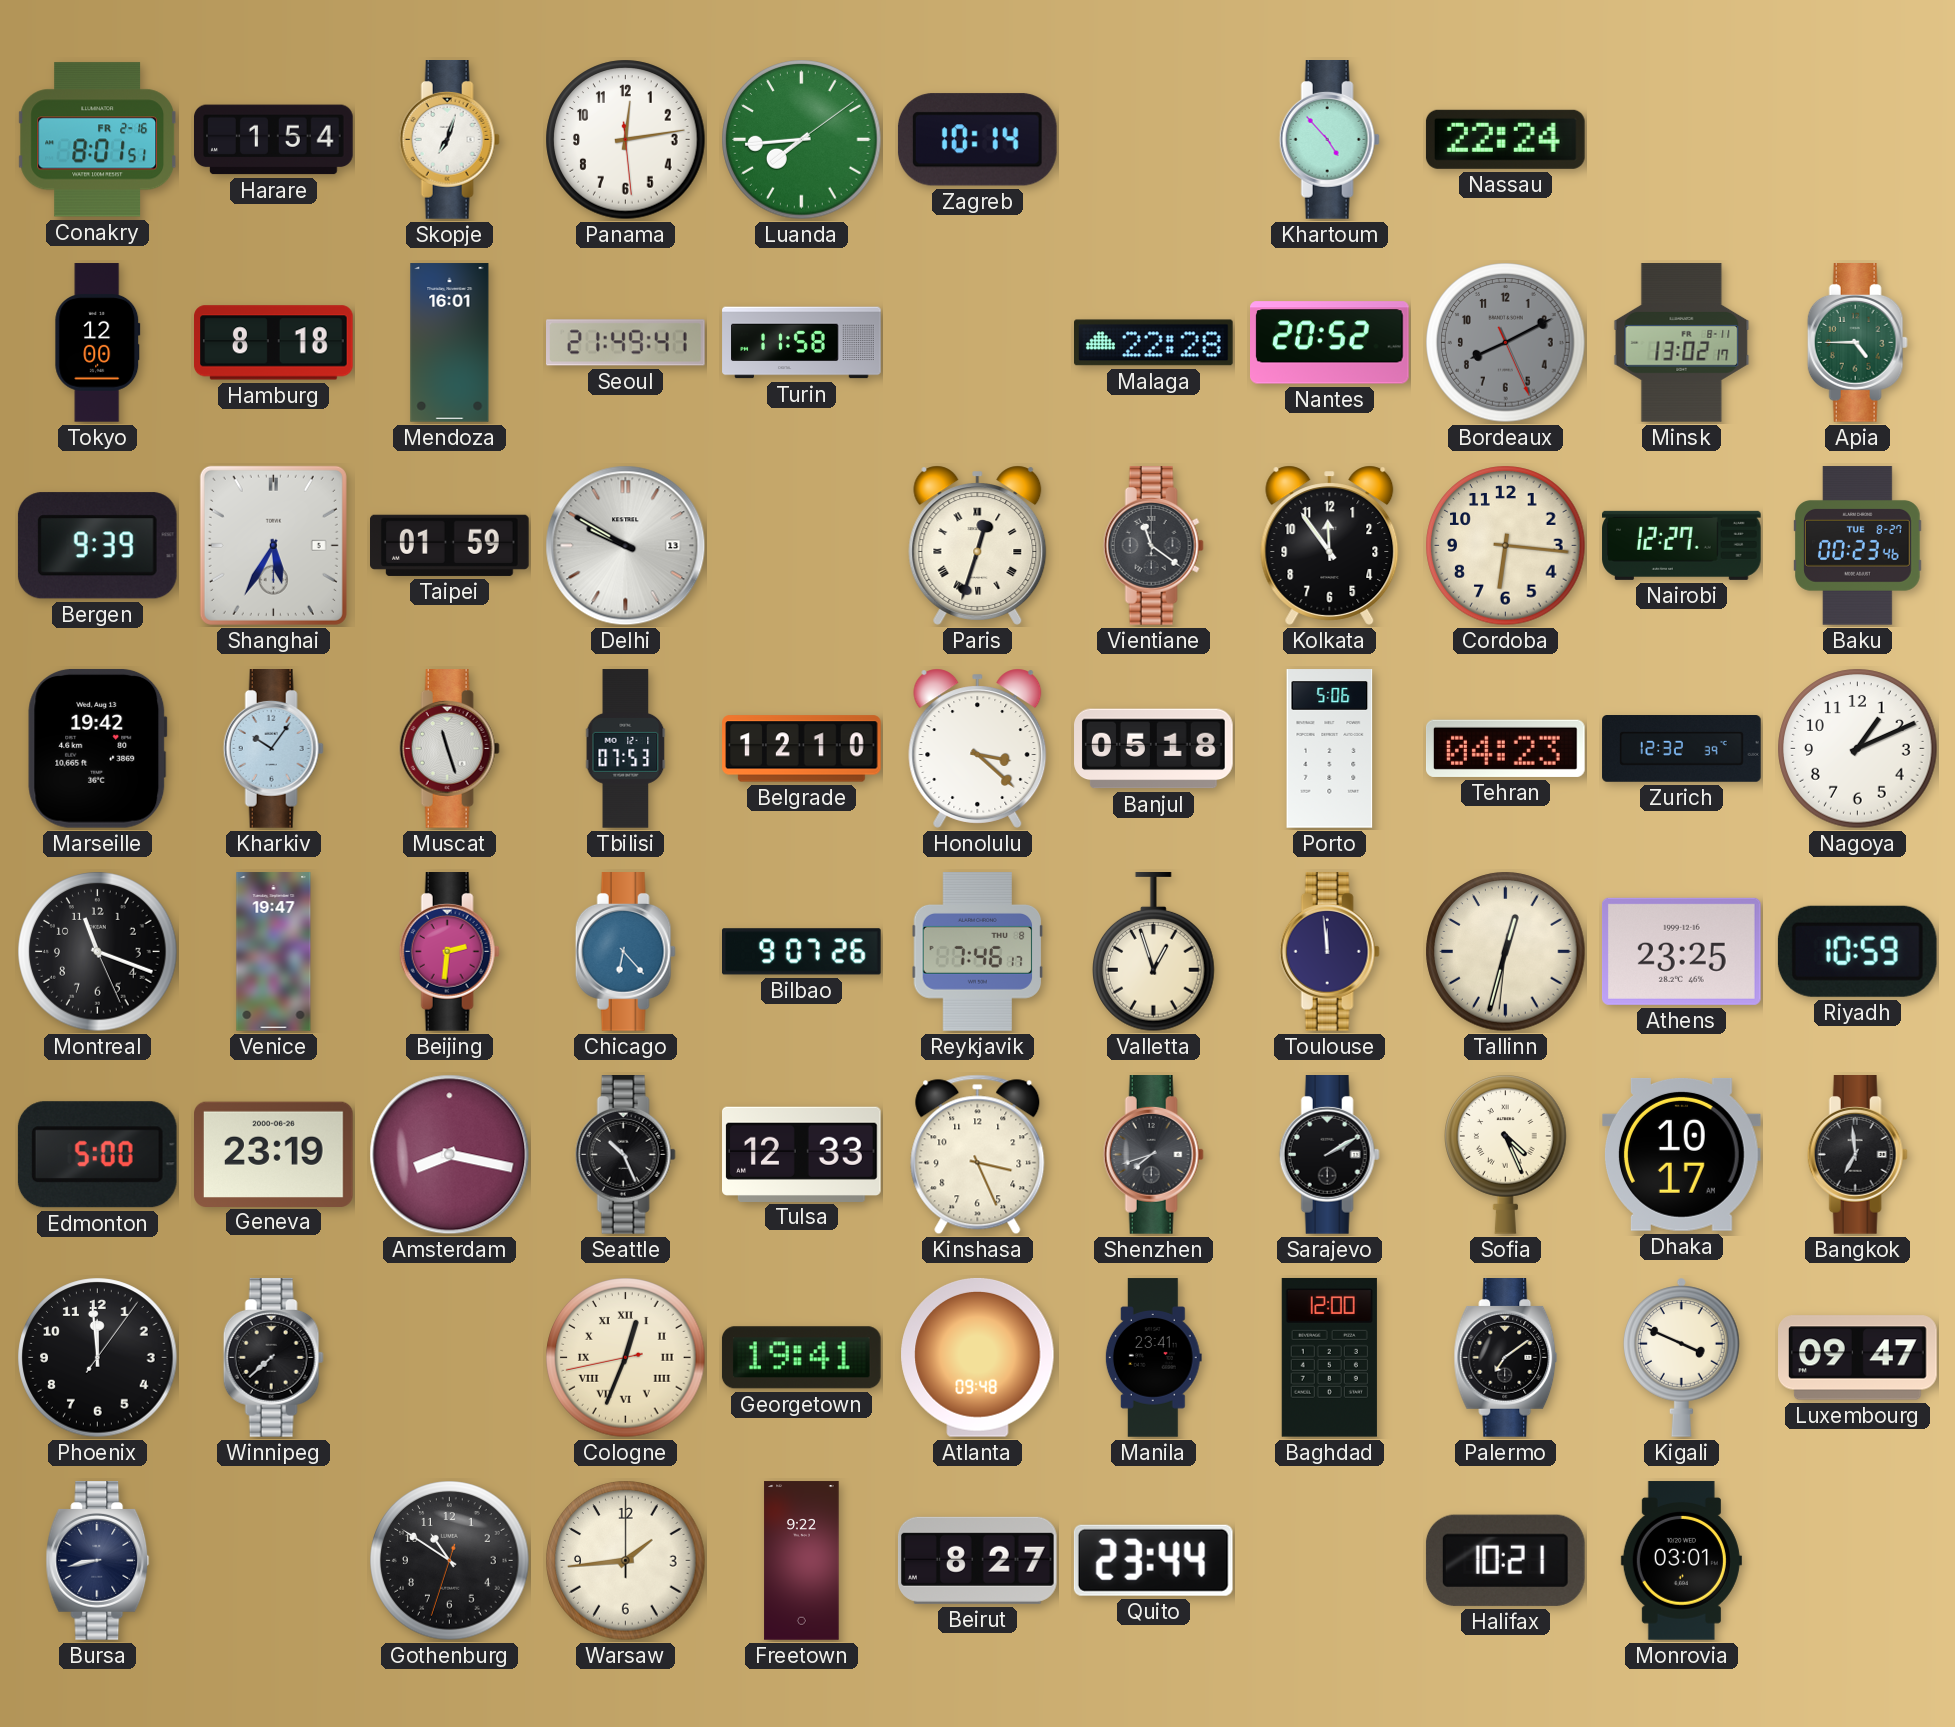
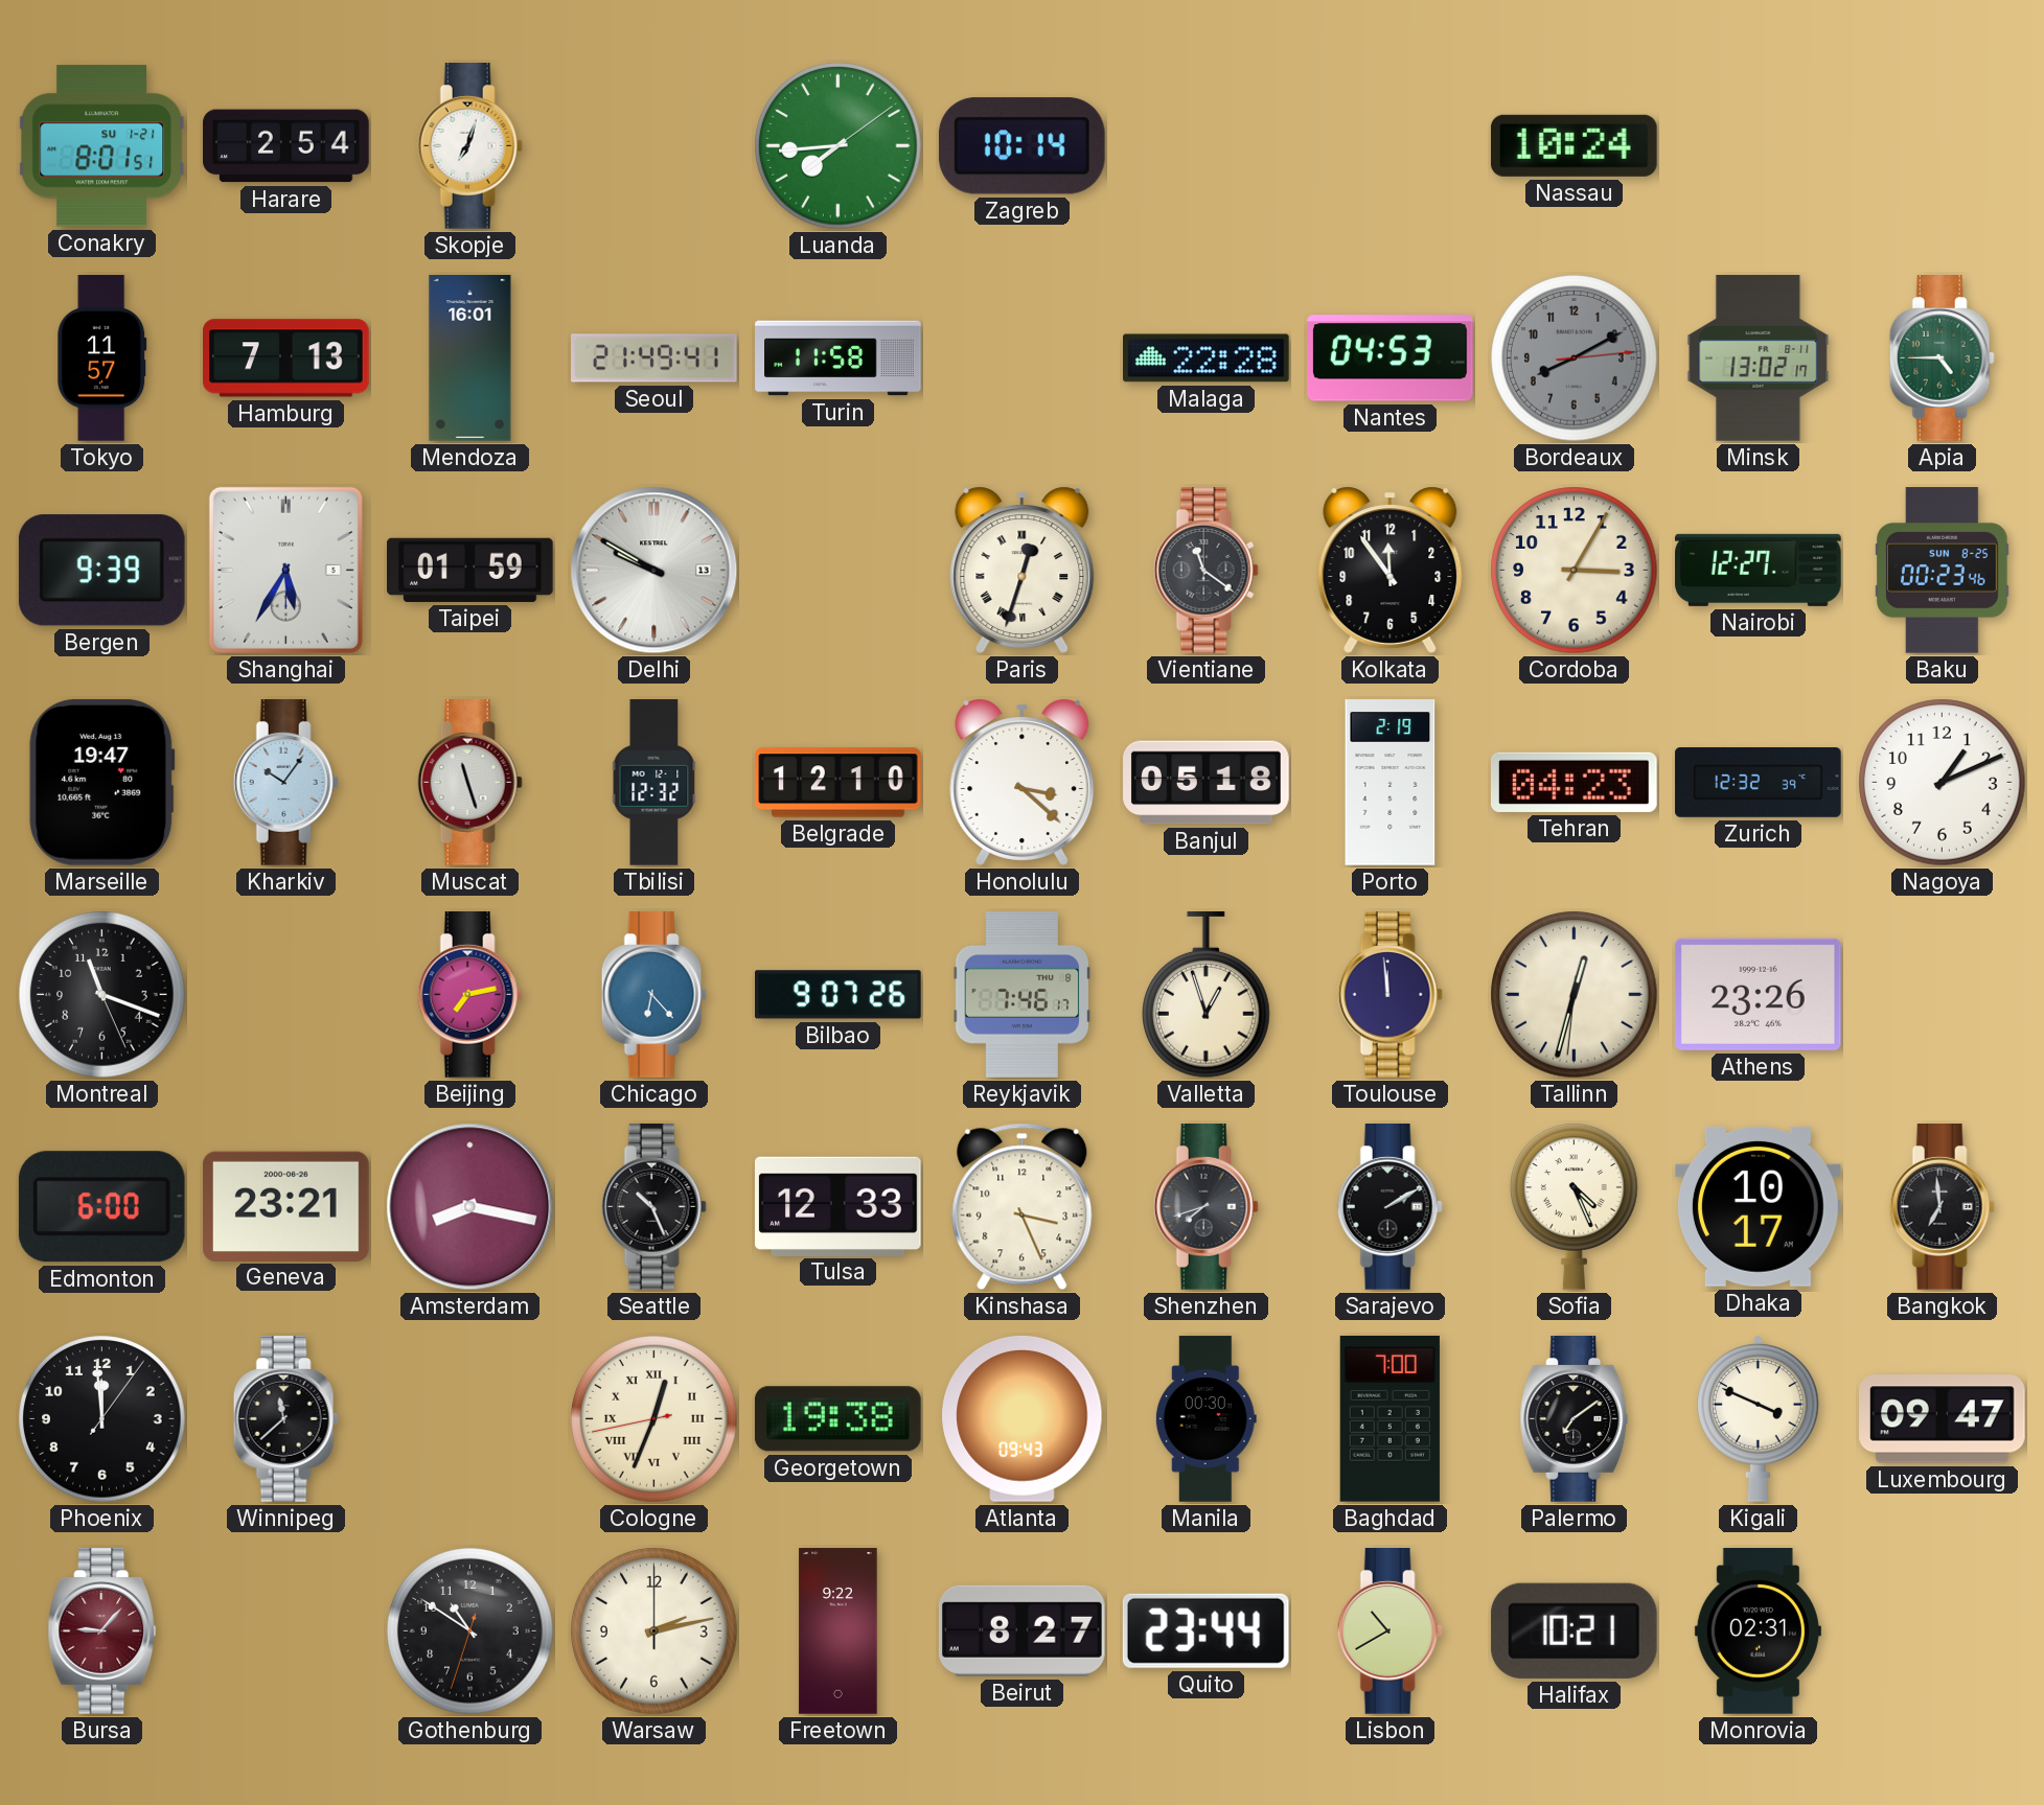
Conakry date: FR 2-16 -> SU 1-21
Harare: 1:54 -> 2:54
Panama: 12:13 -> none
Khartoum: 4:53 -> none
Nassau: 22:24 -> 10:24
Tokyo: 12:00 -> 11:57
Hamburg: 8:18 -> 7:13
Nantes: 20:52 -> 04:53
Bordeaux: 8:10:26 -> 8:10:14
Cordoba: 6:16 -> 3:05
Baku date: TUE 8-27 -> SUN 8-25
Marseille: 19:42 -> 19:47
Tbilisi: 07:53 -> 12:32
Porto: 5:06 -> 2:19
Venice: 19:47 -> none
Beijing: 2:31 -> 7:13
Athens: 23:25 -> 23:26
Riyadh: 10:59 -> none
Edmonton: 5:00 -> 6:00
Geneva: 23:19 -> 23:21
Winnipeg: 7:38 -> 11:38
Georgetown: 19:41 -> 19:38
Atlanta: 09:48 -> 09:43
Manila: 23:41 -> 00:30
Baghdad: 12:00 -> 7:00
Bursa: 8:43 -> 9:07
Bursa dial: navy -> burgundy
Warsaw: 1:44 -> 2:13
Lisbon: none -> 10:40
Monrovia: 03:01 -> 02:31
